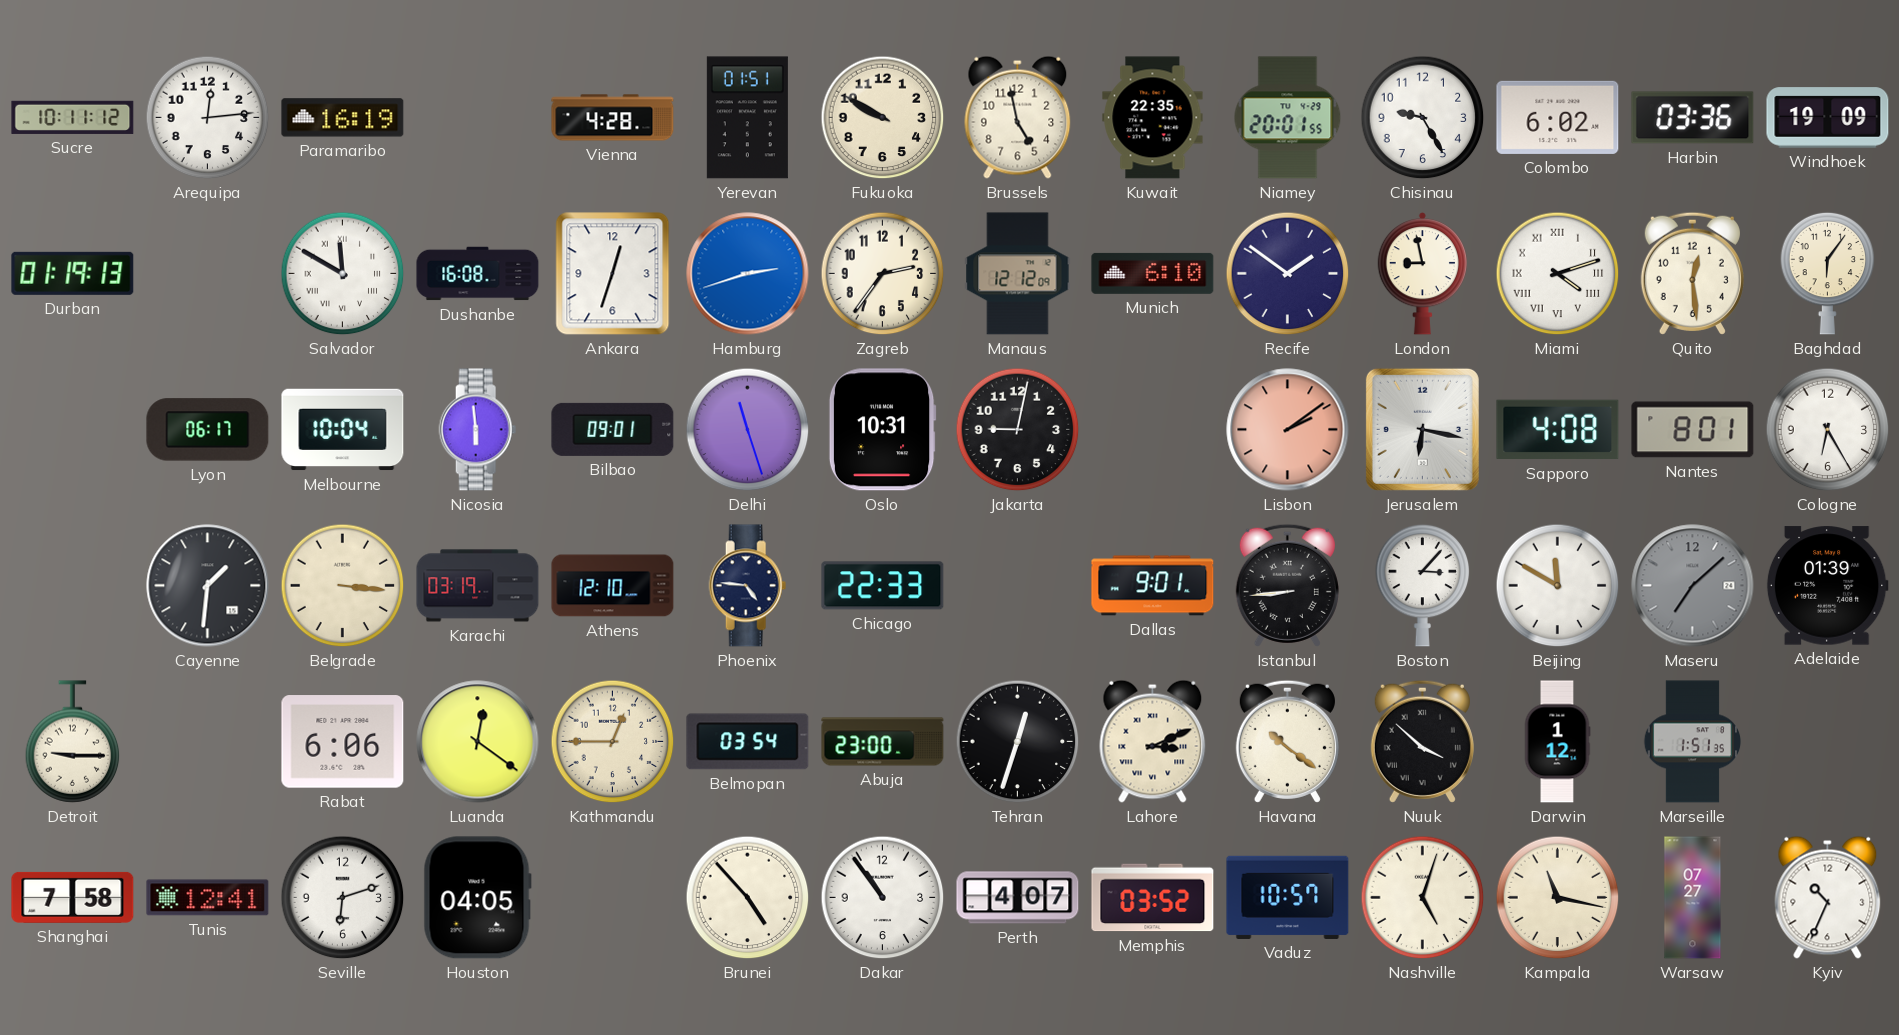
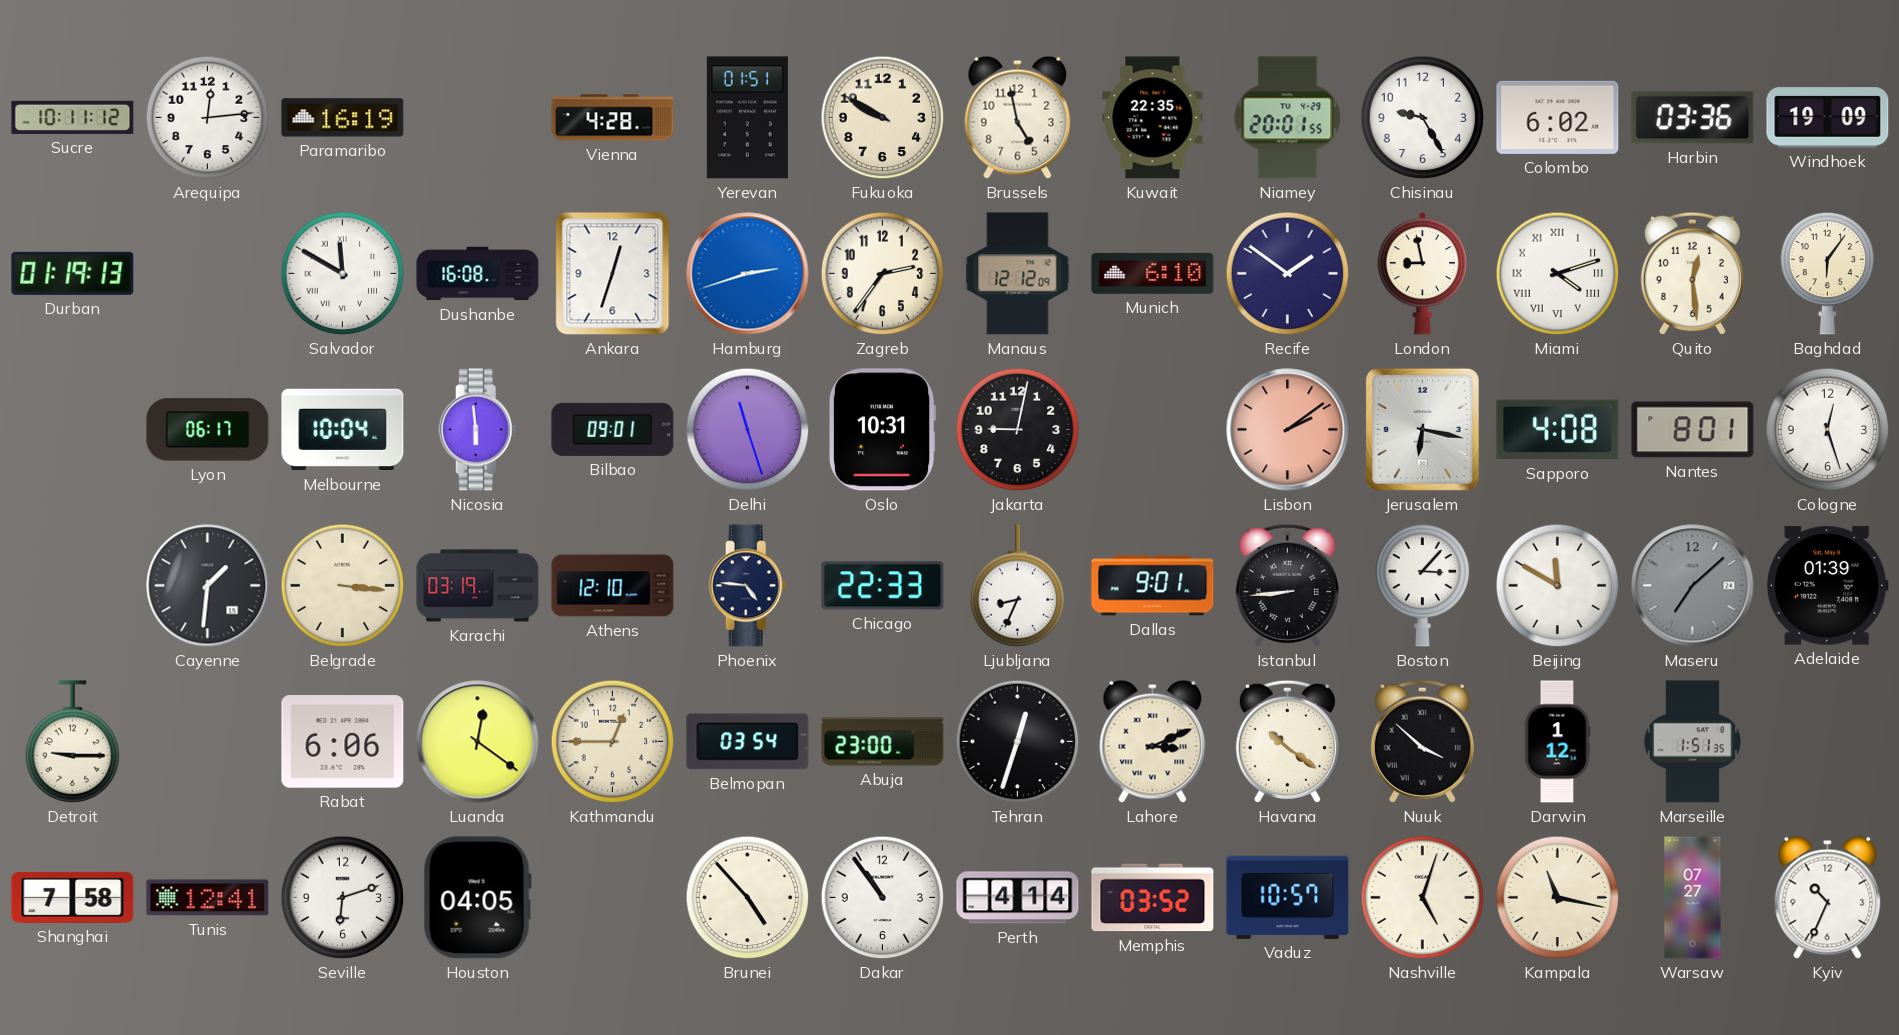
Cologne: 6:25 -> 12:27
Ljubljana: none -> 8:34
Perth: 4:07 -> 4:14
